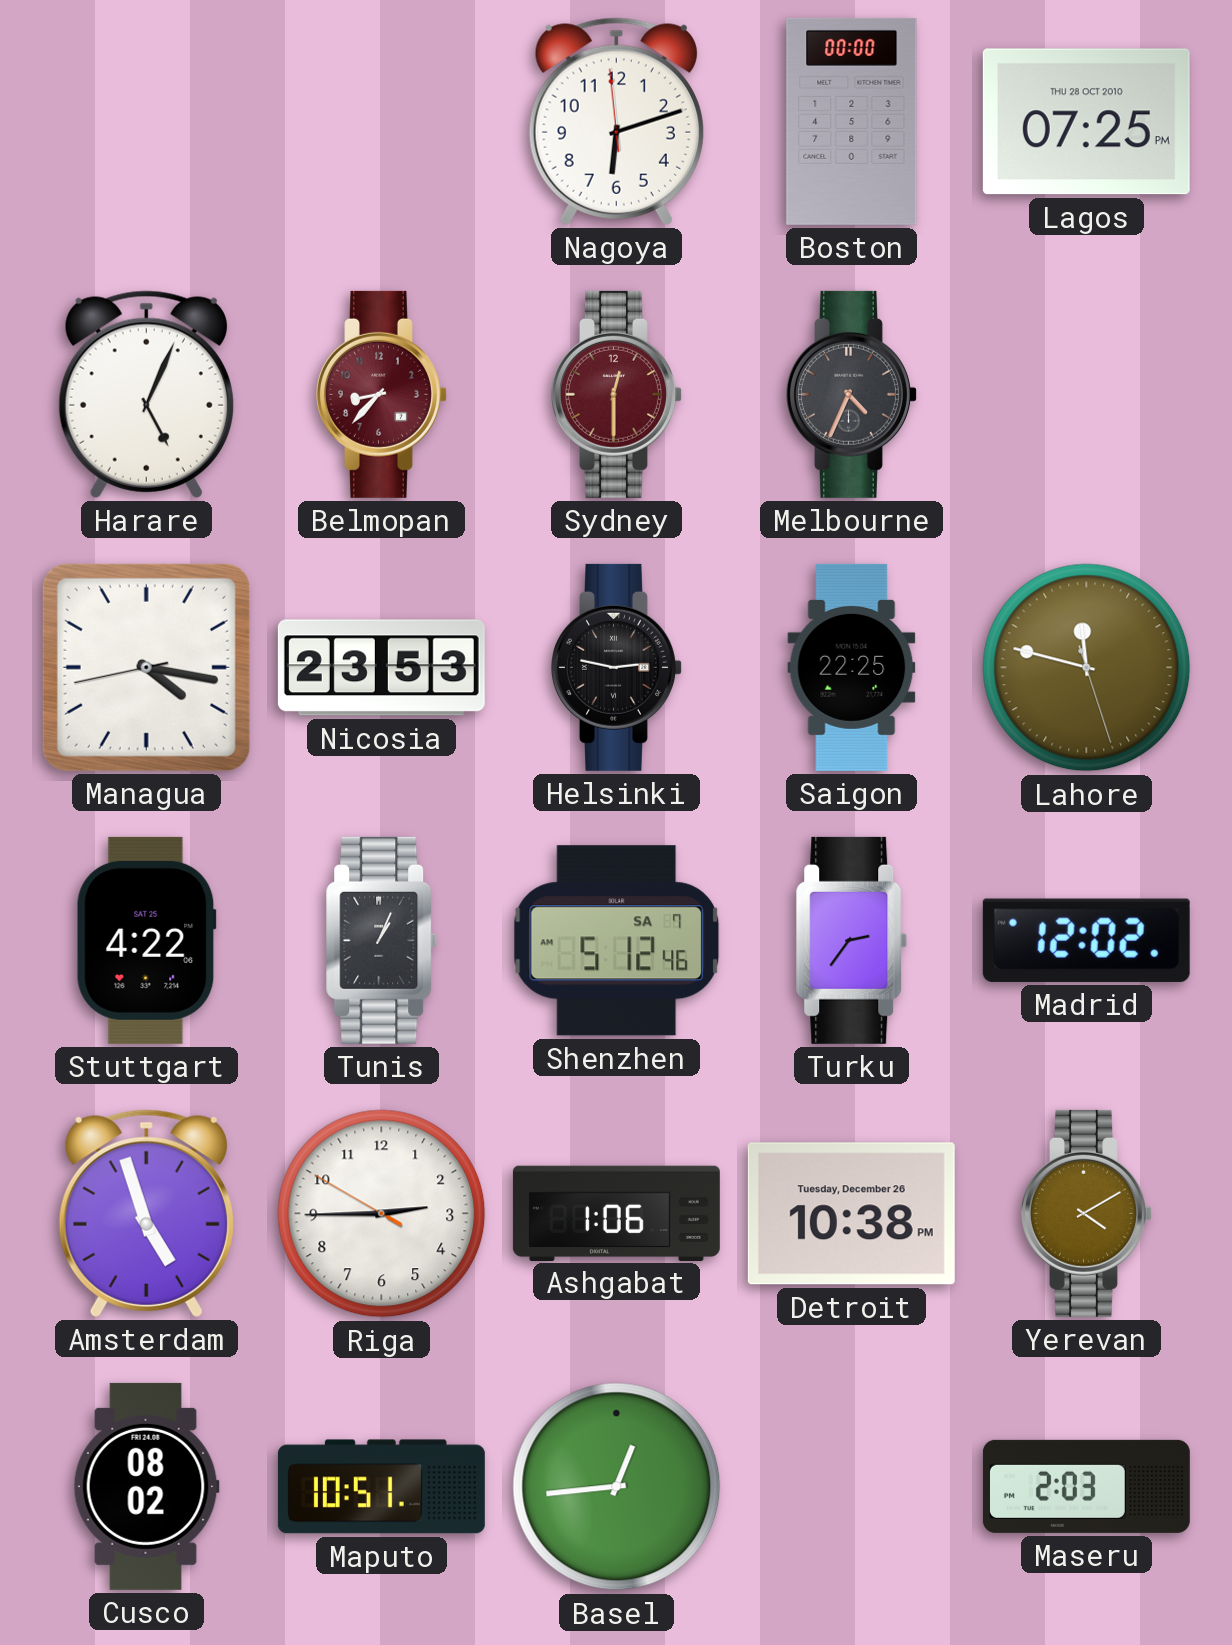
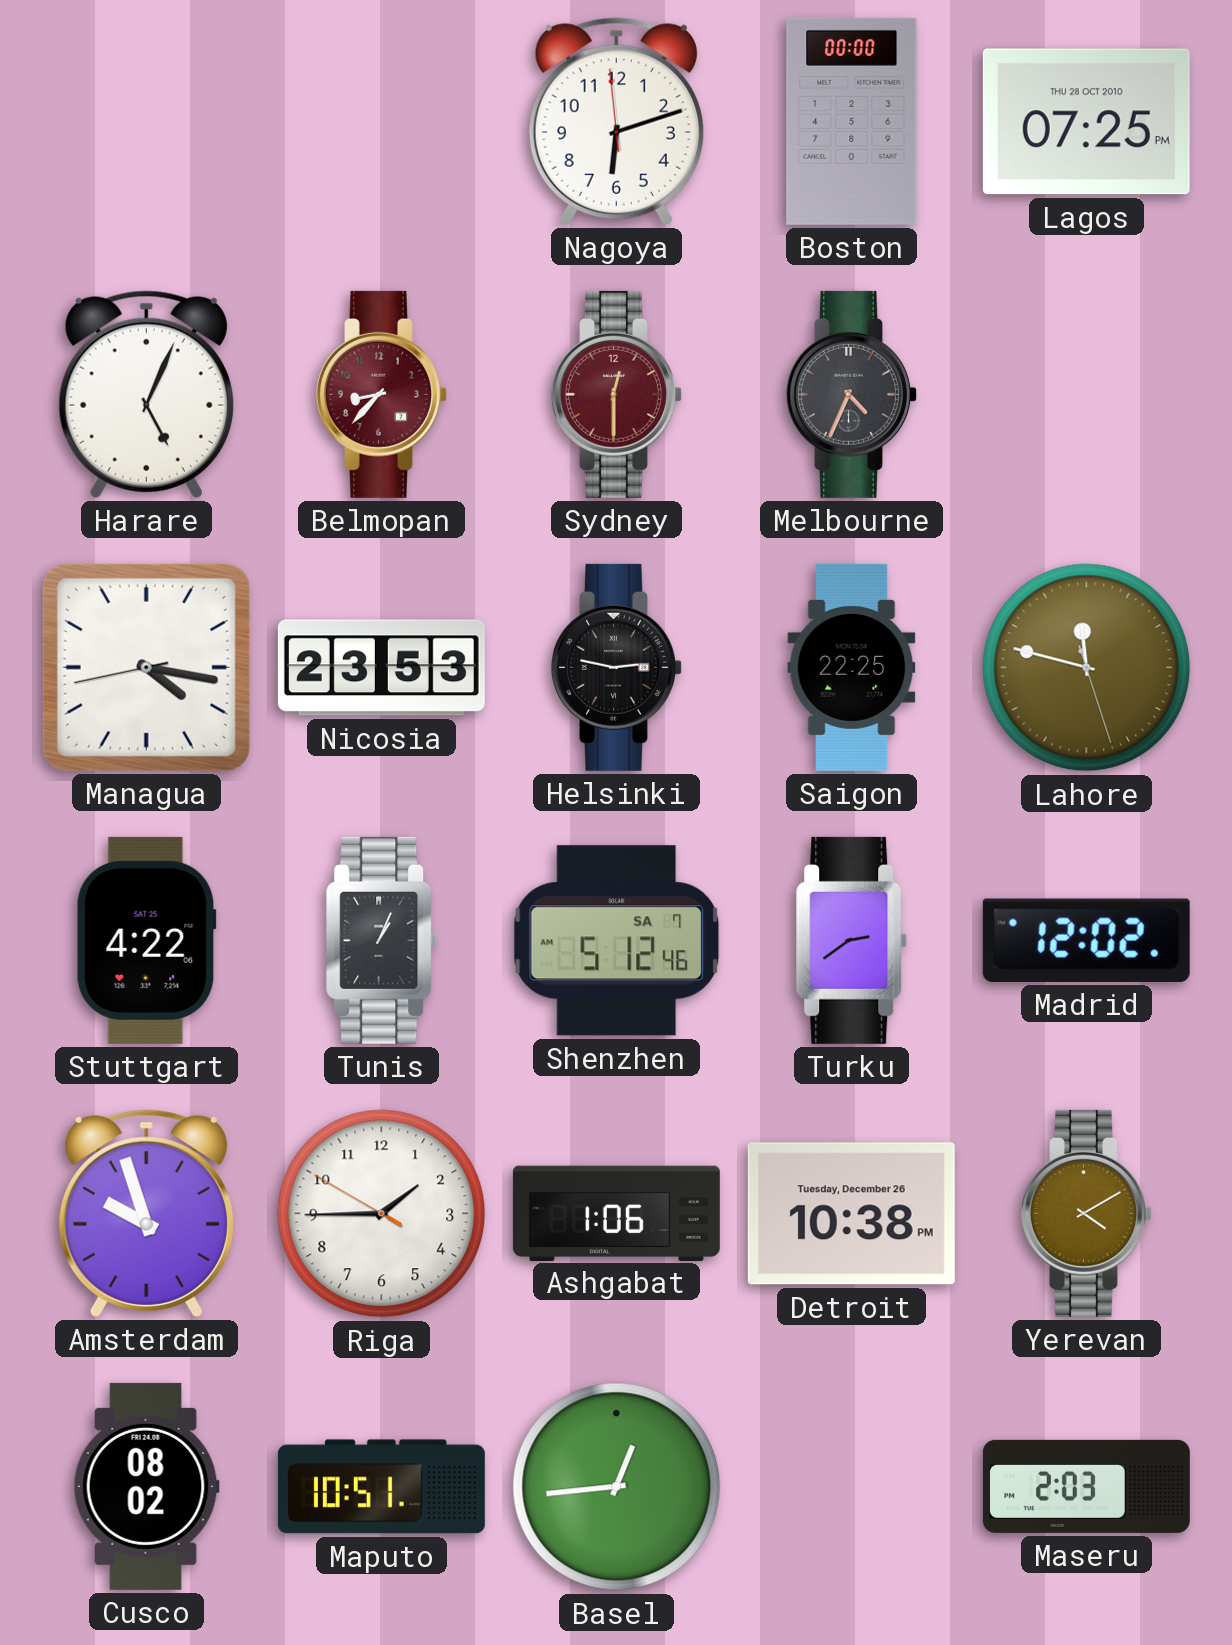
Turku: 2:36 -> 2:39
Amsterdam: 4:57 -> 9:57
Riga: 2:44 -> 1:44
